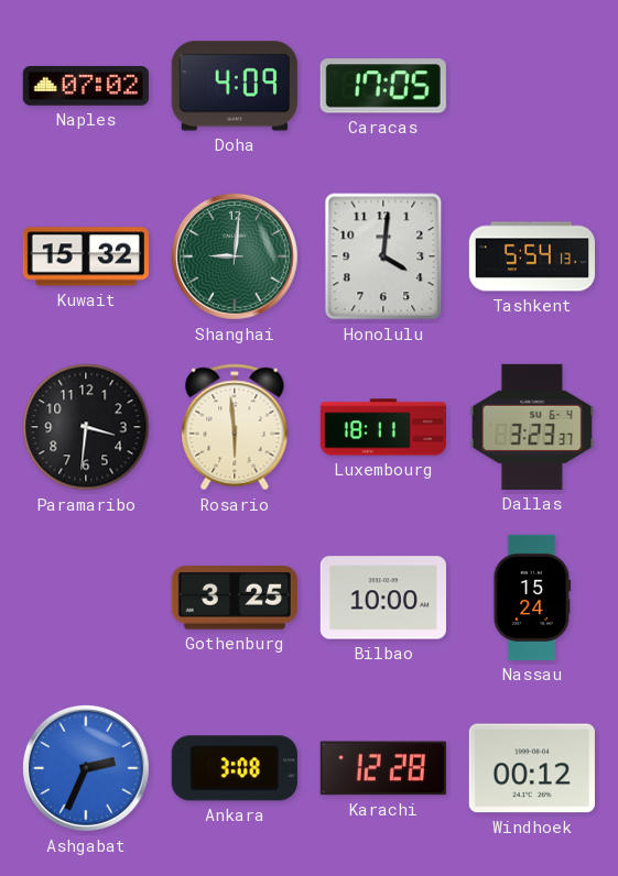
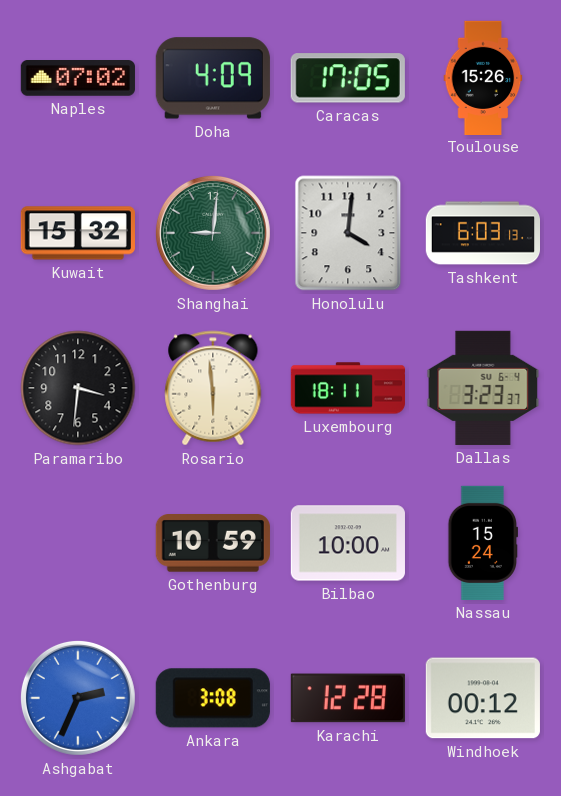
Toulouse: none -> 15:26
Tashkent: 5:54 -> 6:03
Gothenburg: 3:25 -> 10:59
